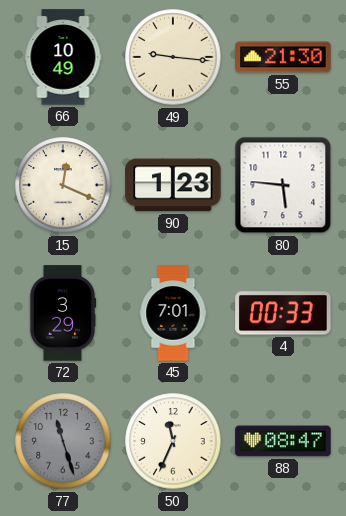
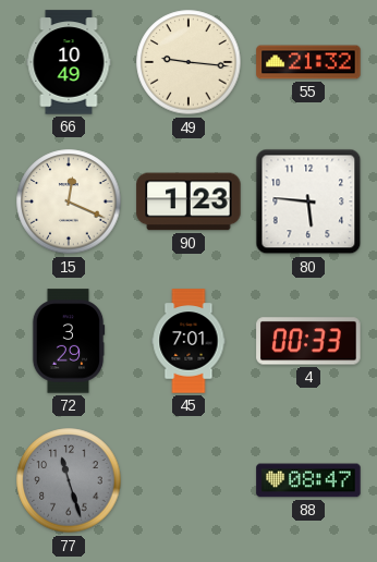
55: 21:30 -> 21:32
50: 11:34 -> none
